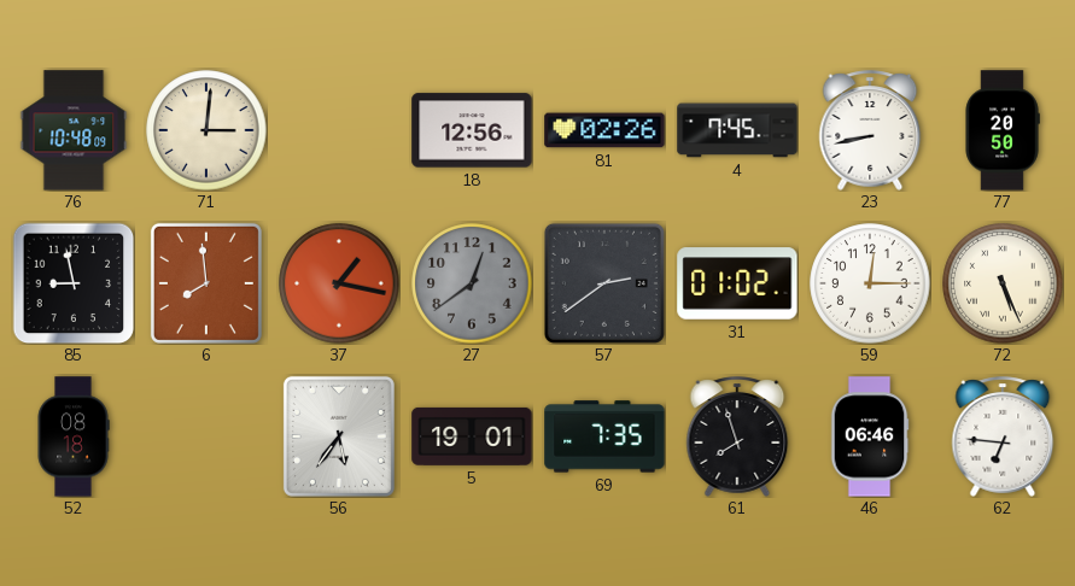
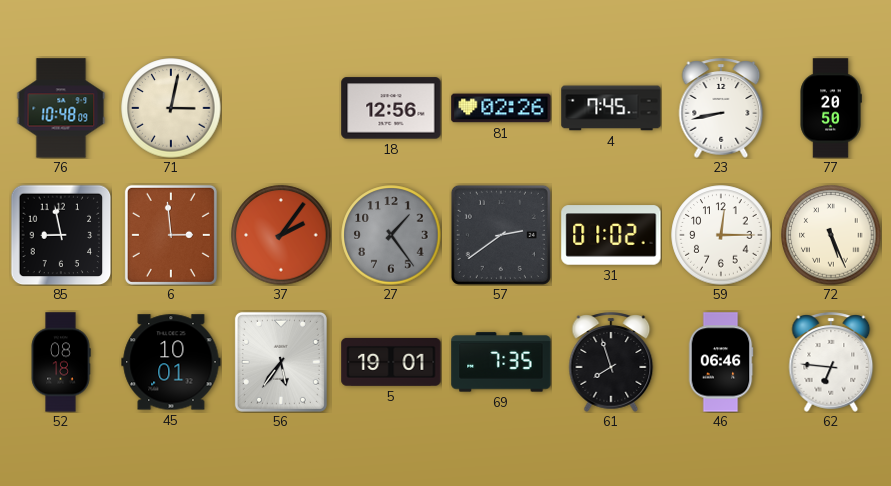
71: 3:01 -> 3:02
6: 7:59 -> 2:59
37: 1:17 -> 2:06
27: 12:39 -> 1:24
45: none -> 10:01
